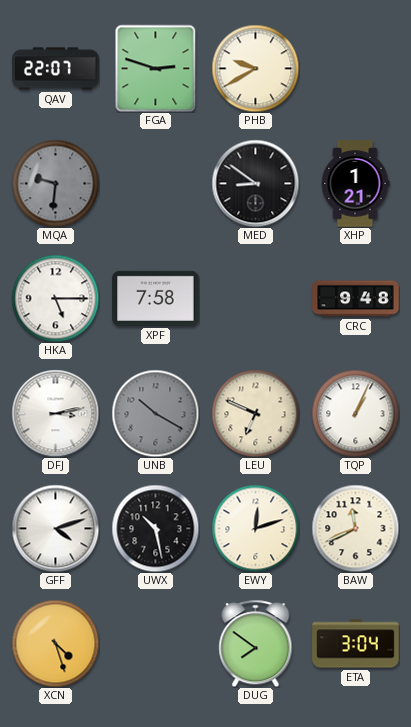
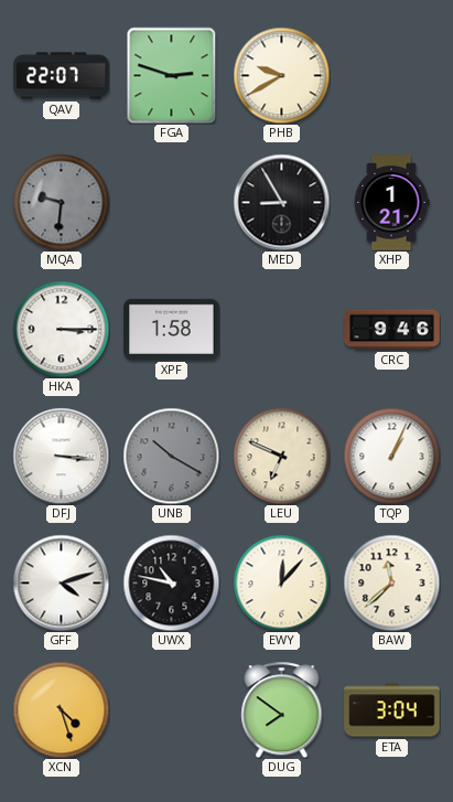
MED: 8:51 -> 8:55
HKA: 5:15 -> 3:15
XPF: 7:58 -> 1:58
CRC: 9:48 -> 9:46
DFJ: 3:13 -> 3:16
UWX: 10:28 -> 10:47
EWY: 12:12 -> 12:07
BAW: 11:41 -> 11:38
